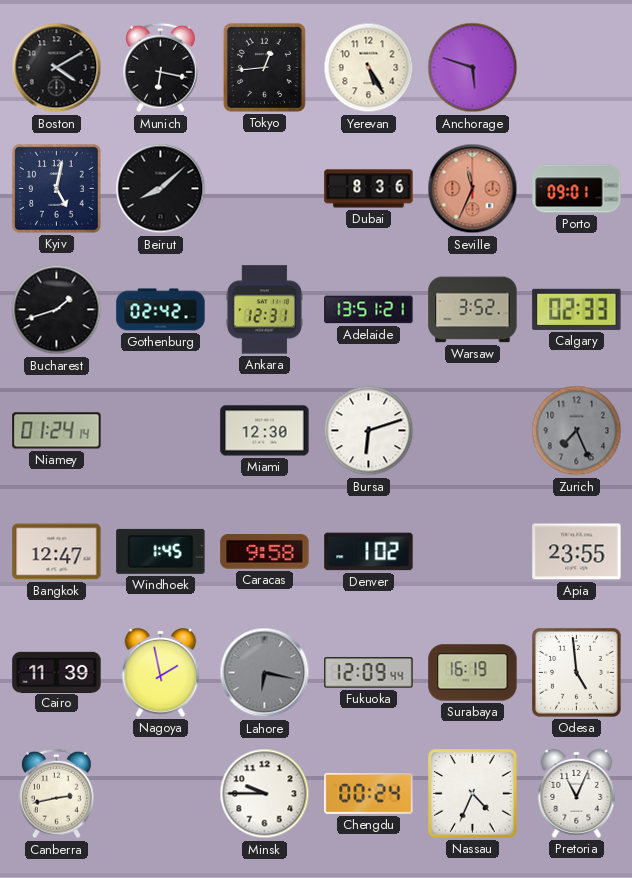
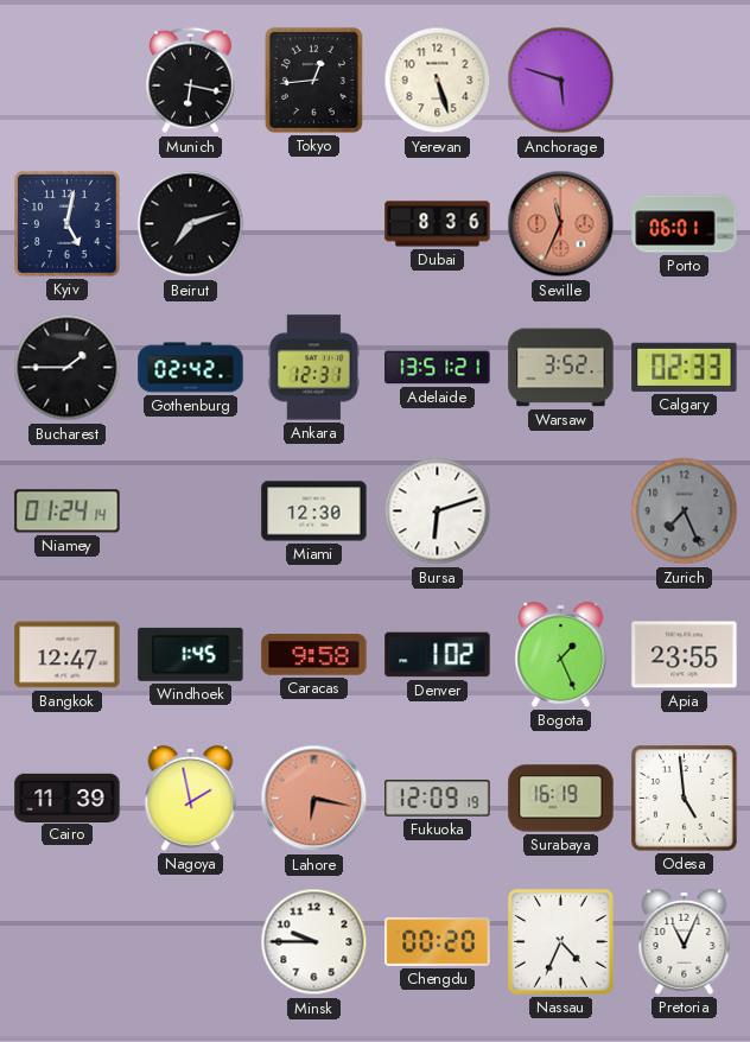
Boston: 4:10 -> none
Yerevan: 5:25 -> 5:27
Beirut: 8:08 -> 7:12
Porto: 09:01 -> 06:01
Bucharest: 1:42 -> 1:45
Bogota: none -> 1:26
Lahore dial: grey -> salmon
Fukuoka: 12:09:44 -> 12:09:19
Canberra: 2:43 -> none
Chengdu: 00:24 -> 00:20
